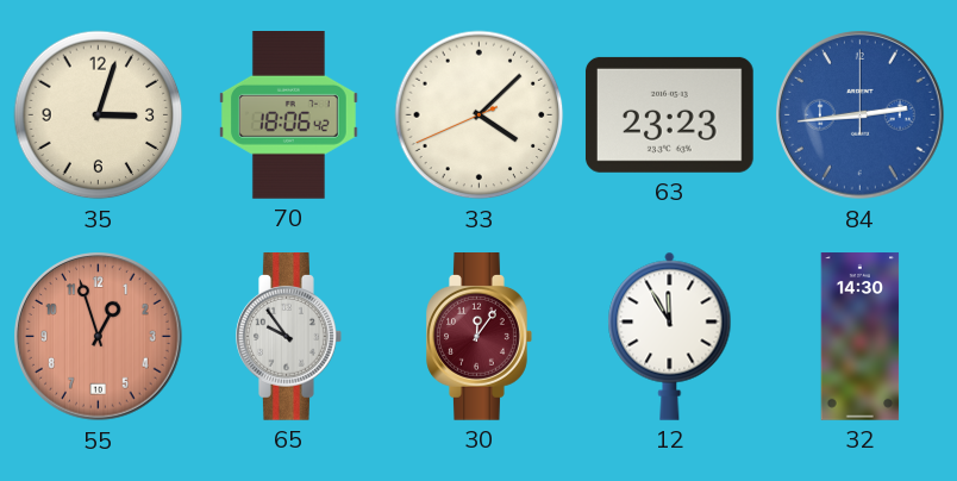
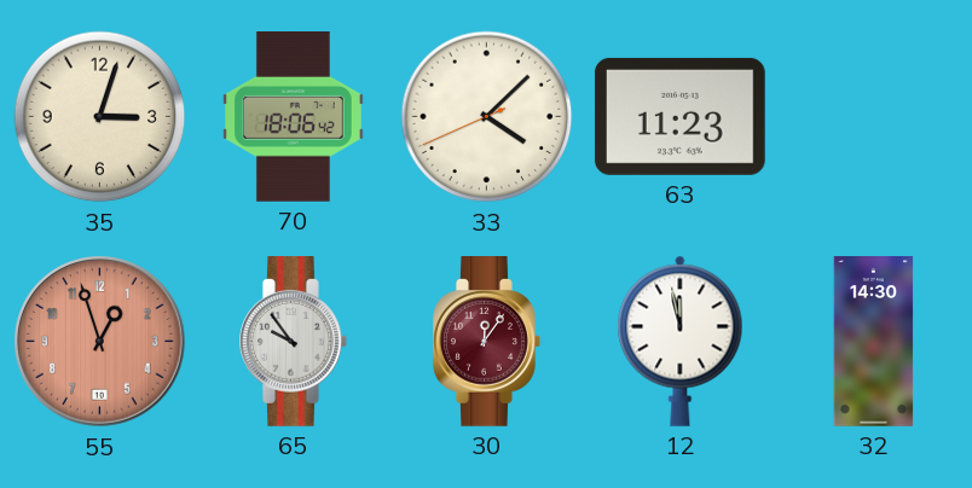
63: 23:23 -> 11:23
84: 2:44 -> none
12: 11:55 -> 11:58
